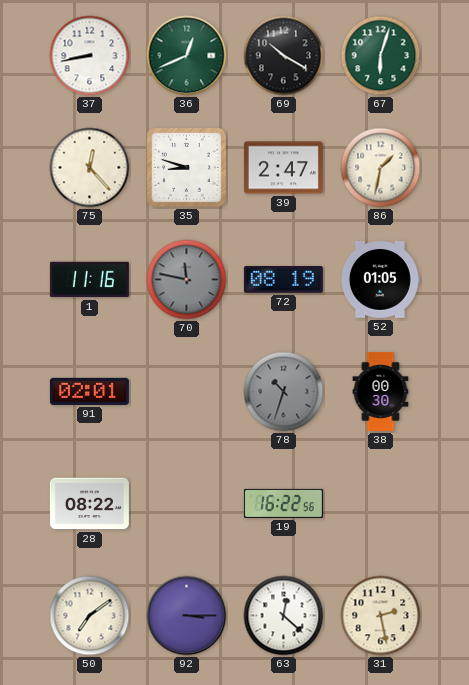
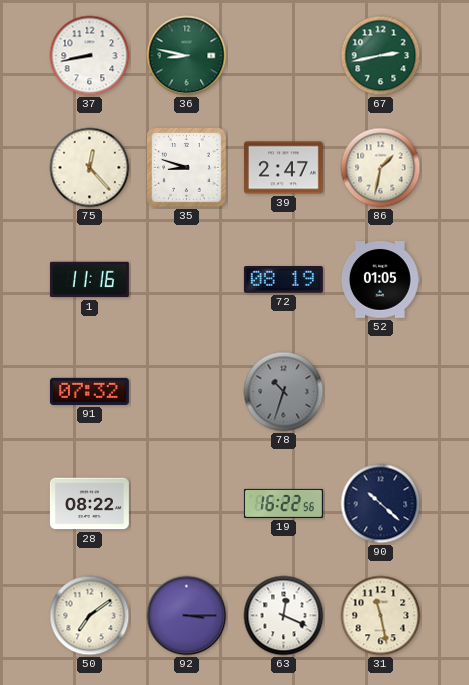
36: 12:41 -> 8:47
69: 10:20 -> none
67: 6:03 -> 2:43
70: 11:47 -> none
91: 02:01 -> 07:32
38: 00:30 -> none
90: none -> 10:22
63: 12:22 -> 12:19
31: 2:28 -> 11:28
